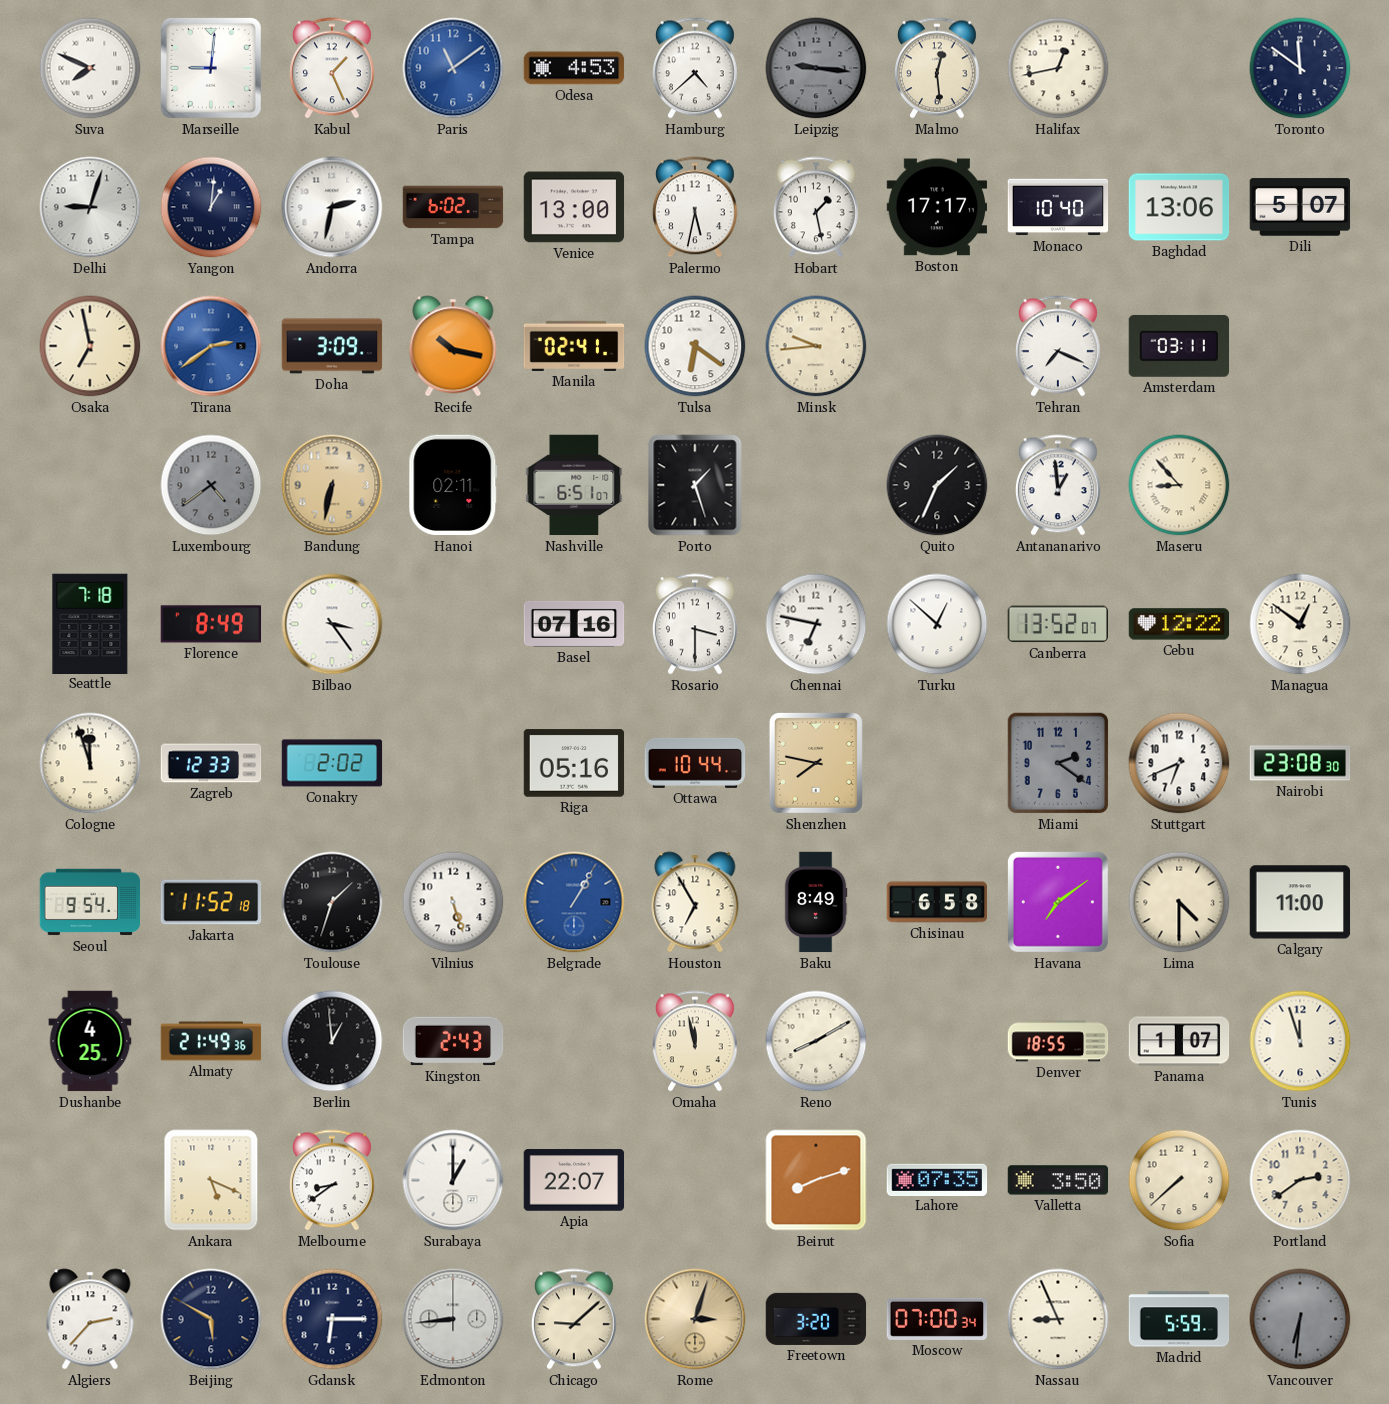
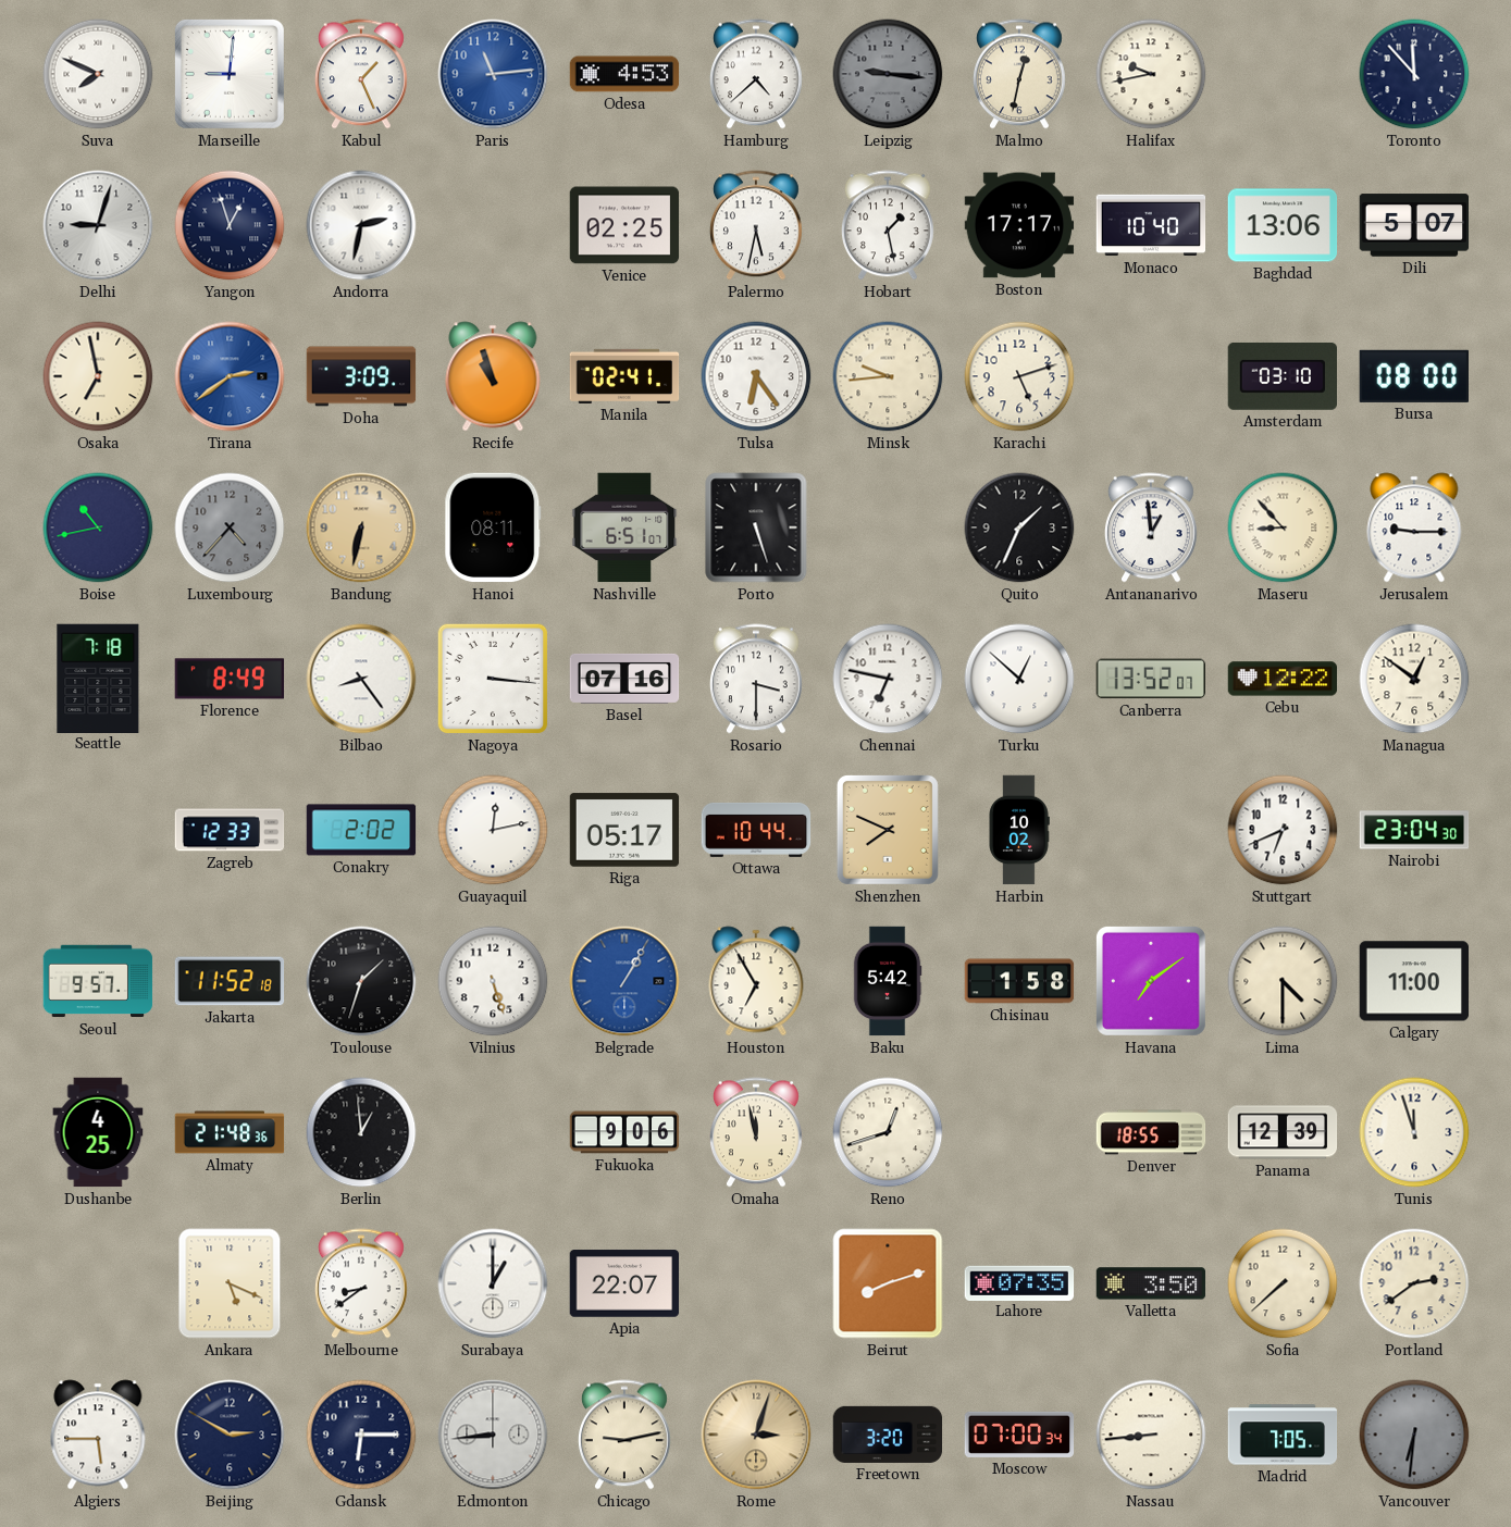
Paris: 11:09 -> 11:14
Malmo: 12:29 -> 12:32
Halifax: 12:43 -> 9:43
Toronto: 11:51 -> 11:53
Yangon: 1:01 -> 12:57
Tampa: 6:02 -> none
Venice: 13:00 -> 02:25
Recife: 10:17 -> 10:57
Tulsa: 6:21 -> 6:24
Karachi: none -> 5:12
Tehran: 7:19 -> none
Amsterdam: 03:11 -> 03:10
Bursa: none -> 08:00
Boise: none -> 10:43
Luxembourg: 4:39 -> 4:37
Hanoi: 02:11 -> 08:11
Porto: 1:27 -> 5:27
Jerusalem: none -> 9:15
Bilbao: 3:24 -> 8:24
Nagoya: none -> 3:16
Cologne: 11:57 -> none
Guayaquil: none -> 12:13
Riga: 05:16 -> 05:17
Shenzhen: 7:47 -> 7:49
Harbin: none -> 10:02
Miami: 2:21 -> none
Nairobi: 23:08 -> 23:04
Seoul: 9:54 -> 9:57
Baku: 8:49 -> 5:42
Chisinau: 6:58 -> 1:58
Almaty: 21:49 -> 21:48
Kingston: 2:43 -> none
Fukuoka: none -> 9:06
Reno: 8:10 -> 12:42
Panama: 1:07 -> 12:39
Algiers: 2:37 -> 5:45
Beijing: 5:50 -> 2:50
Chicago: 9:08 -> 9:13
Nassau: 8:56 -> 8:44
Madrid: 5:59 -> 7:05
